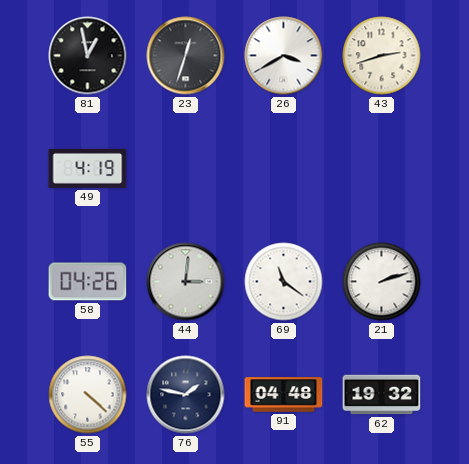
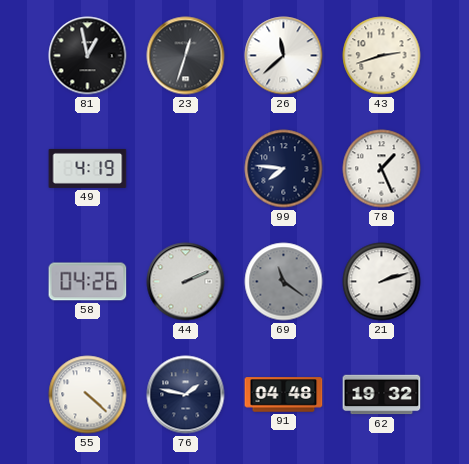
26: 3:40 -> 11:38
99: none -> 7:46
78: none -> 1:26
44: 3:01 -> 2:11
69 dial: white -> grey
